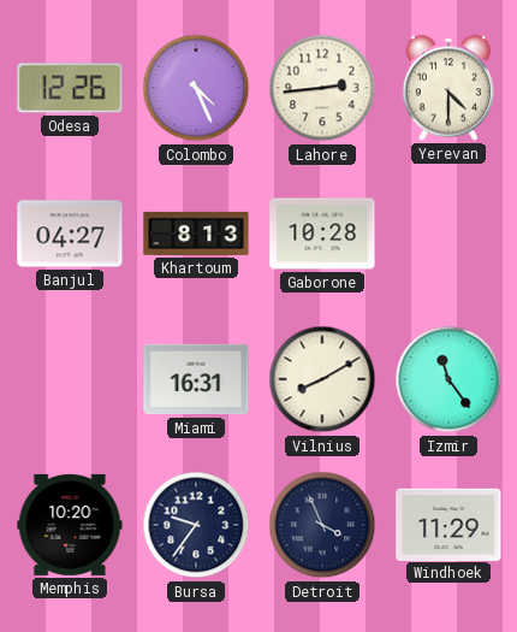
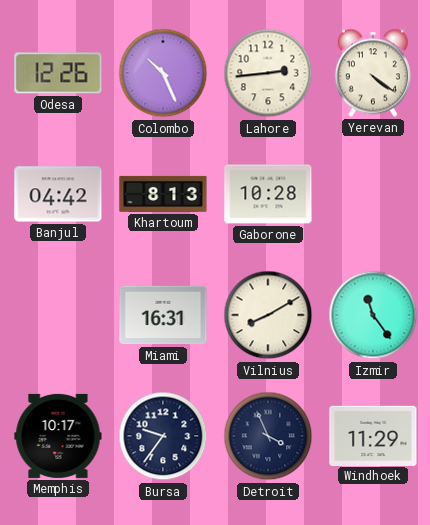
Colombo: 4:26 -> 10:26
Yerevan: 4:30 -> 4:21
Banjul: 04:27 -> 04:42
Memphis: 10:20 -> 10:17
